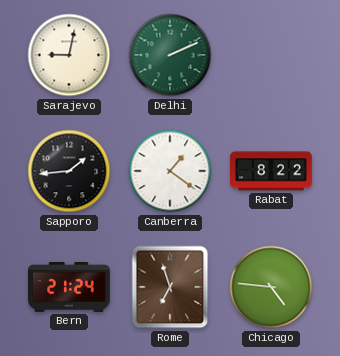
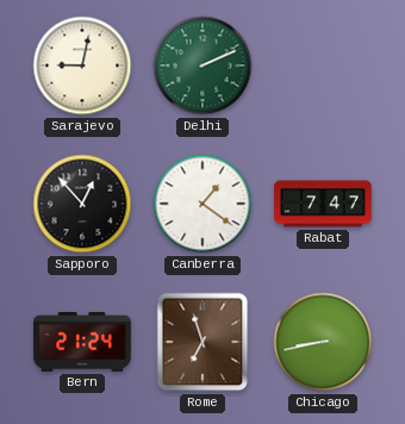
Sapporo: 1:44 -> 12:53
Rabat: 8:22 -> 7:47
Chicago: 4:46 -> 8:43
